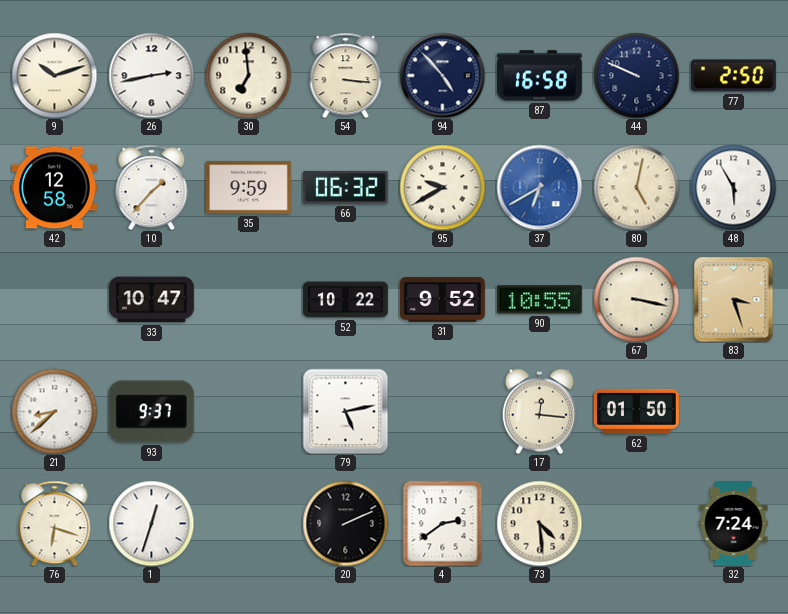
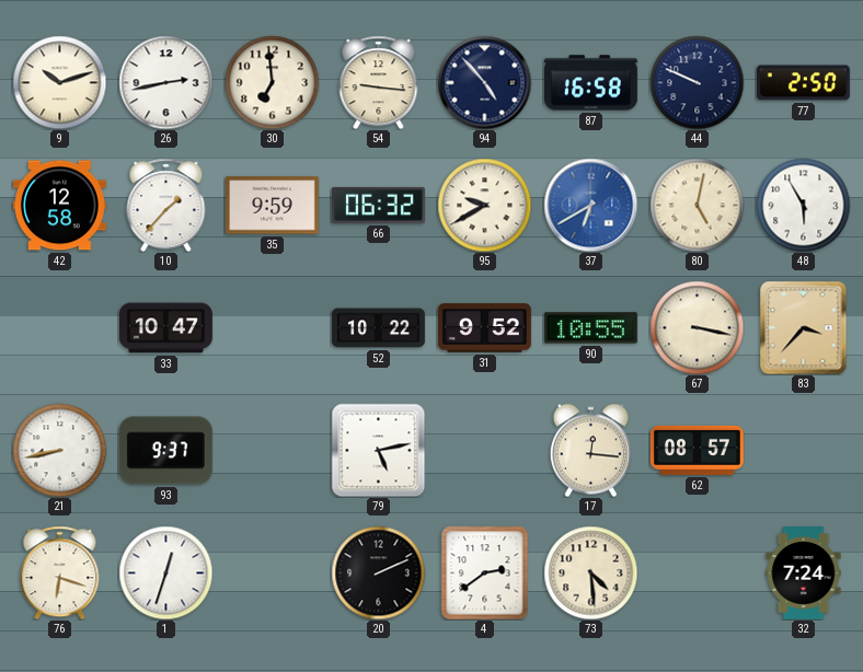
54: 3:16 -> 9:16
83: 3:27 -> 3:37
21: 8:38 -> 8:43
62: 01:50 -> 08:57
